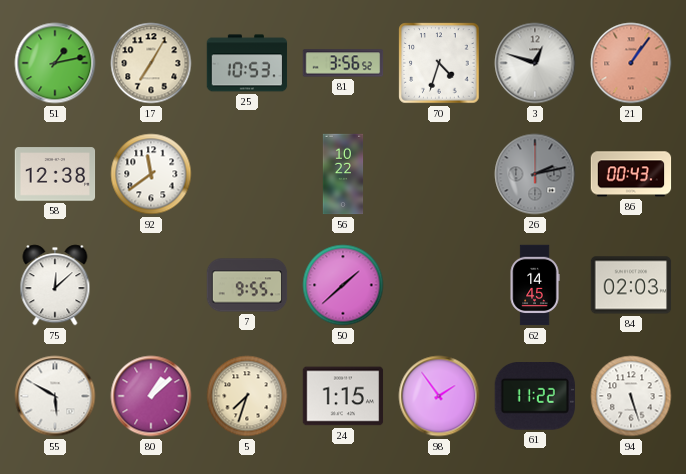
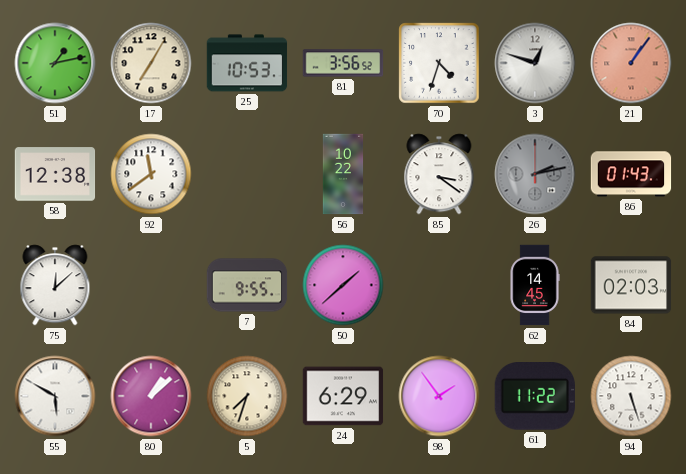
85: none -> 3:21
86: 00:43 -> 01:43
24: 1:15 -> 6:29
